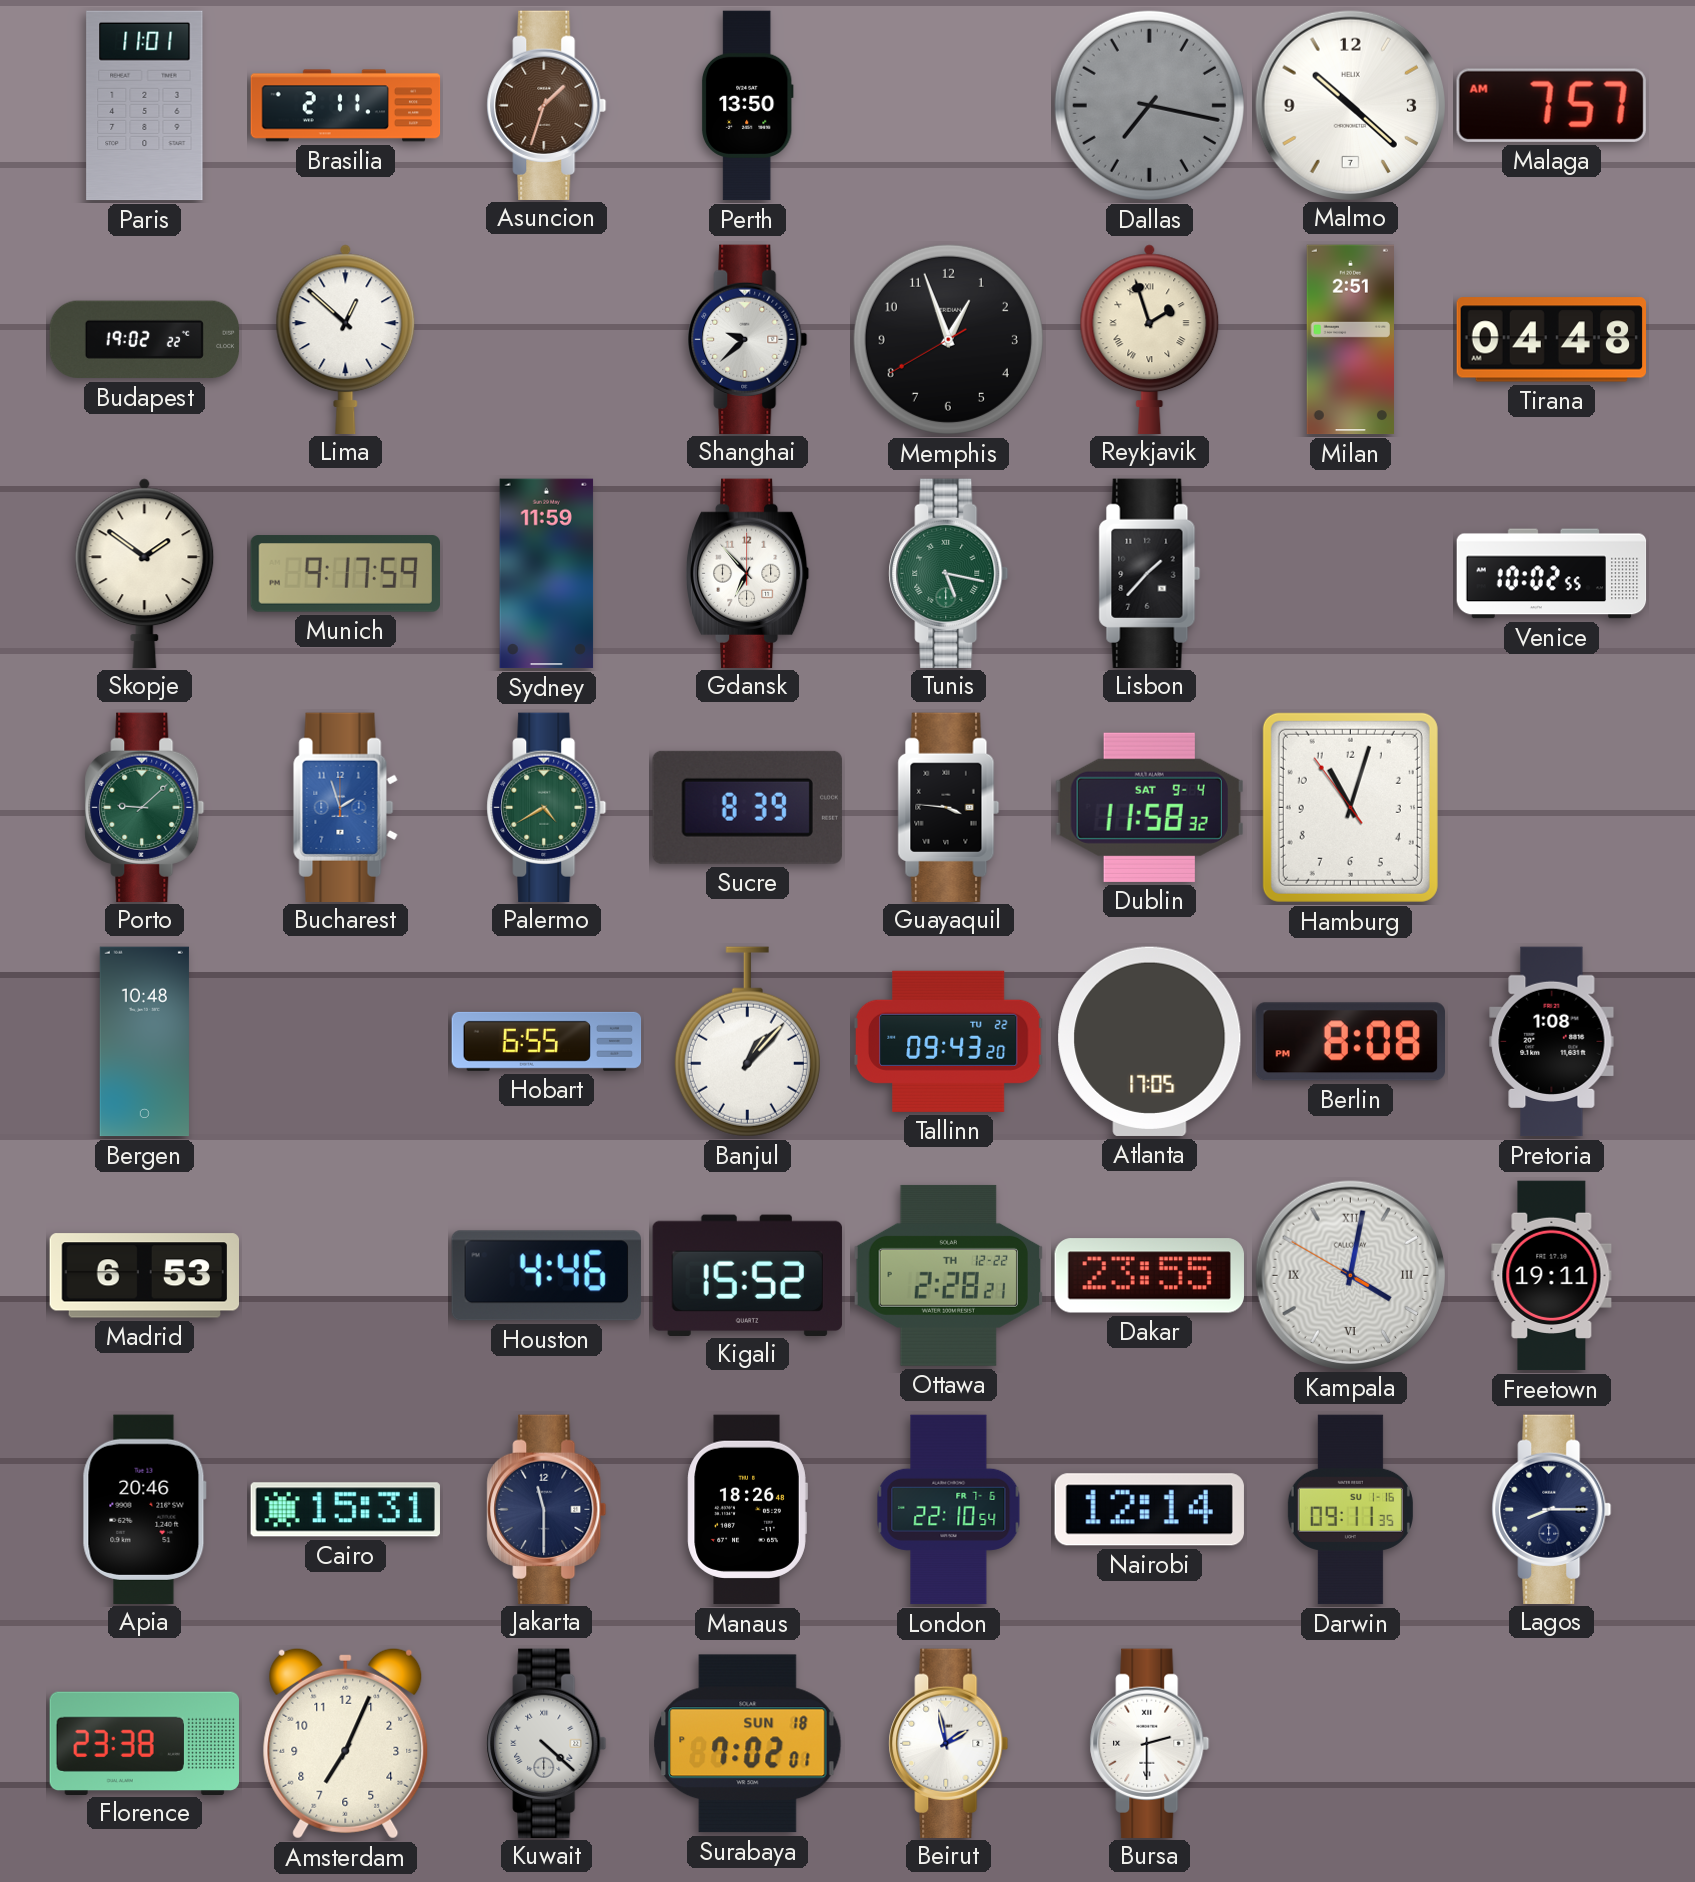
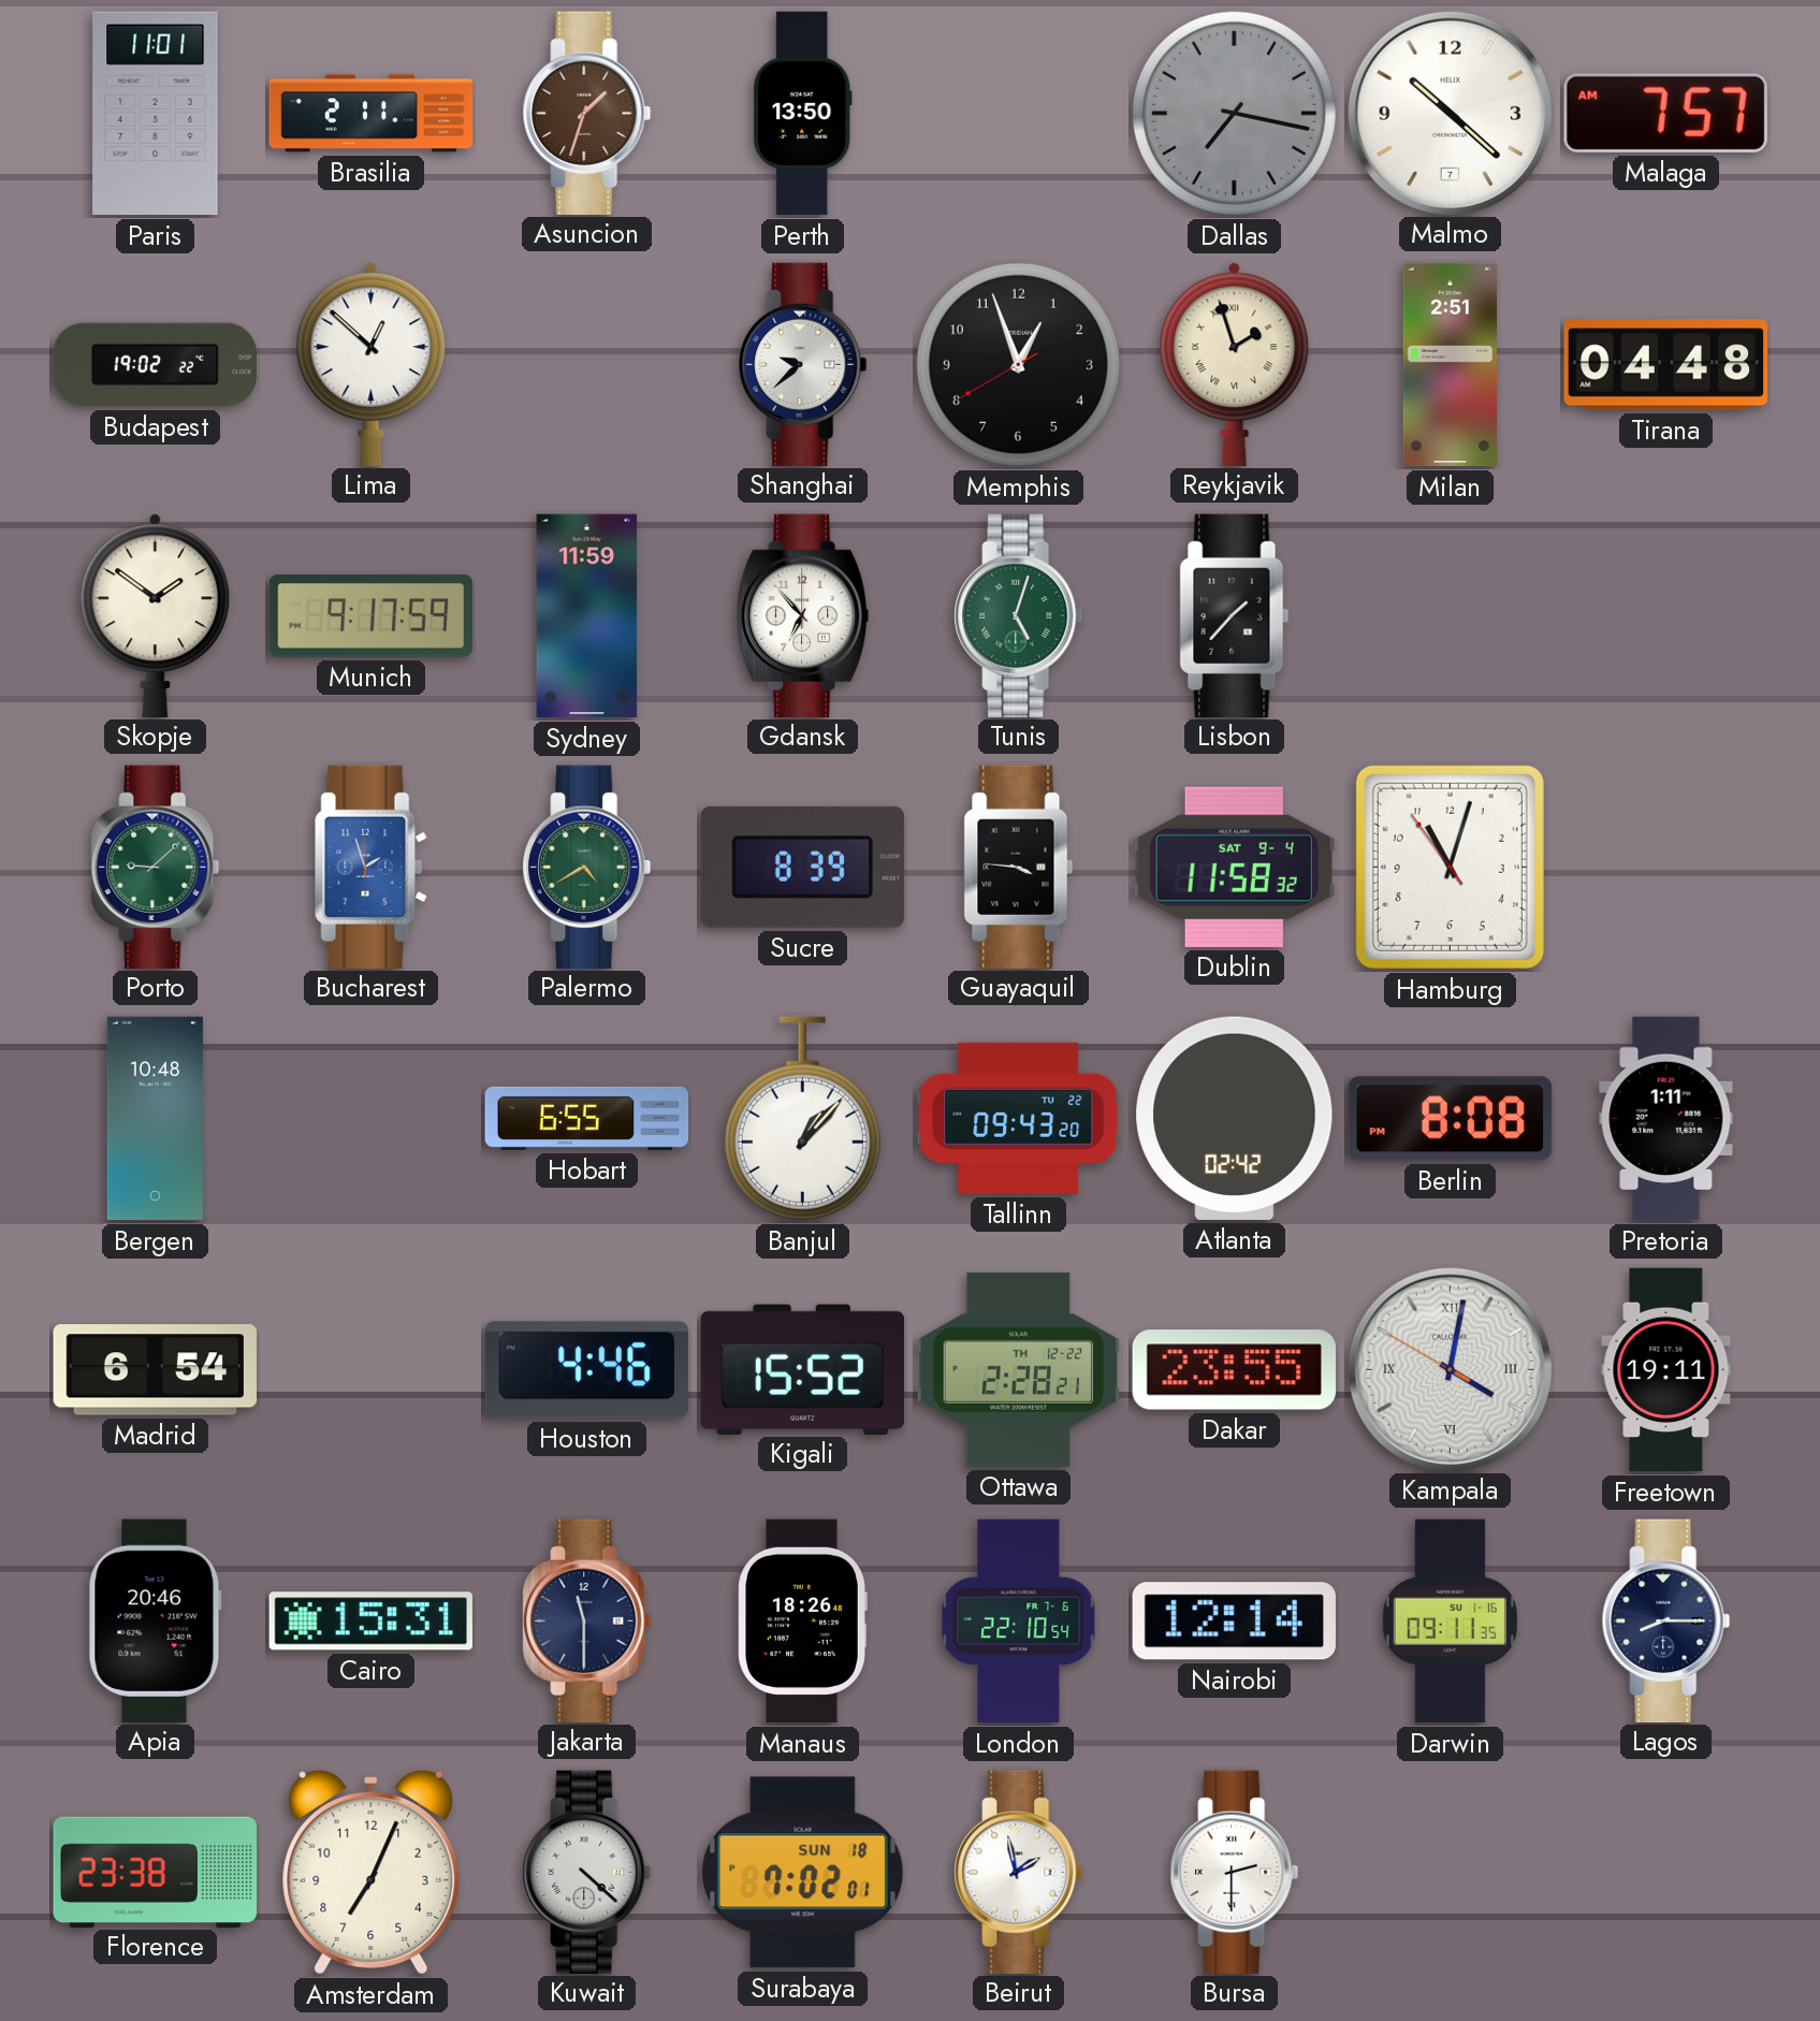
Tunis: 5:17 -> 5:03
Venice: 10:02 -> none
Atlanta: 17:05 -> 02:42
Pretoria: 1:08 -> 1:11
Madrid: 6:53 -> 6:54
